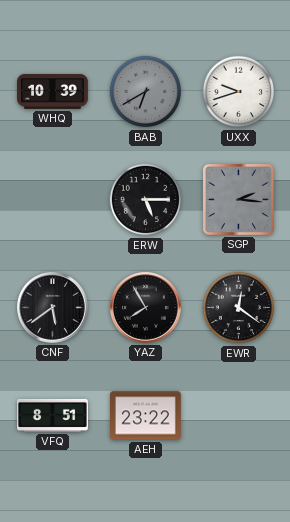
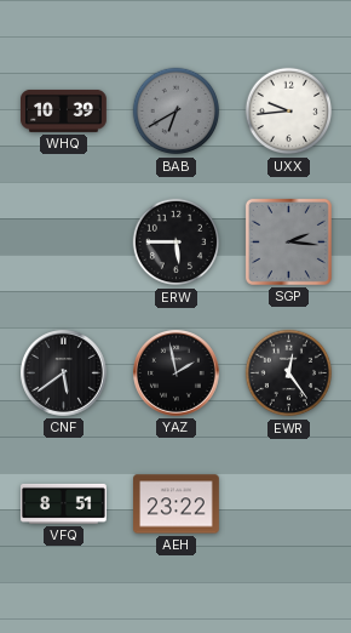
UXX: 9:42 -> 9:44
ERW: 5:15 -> 5:45
YAZ: 7:55 -> 1:58
EWR: 12:21 -> 12:24
